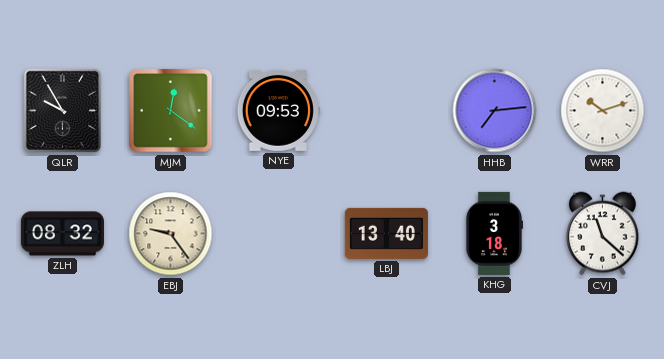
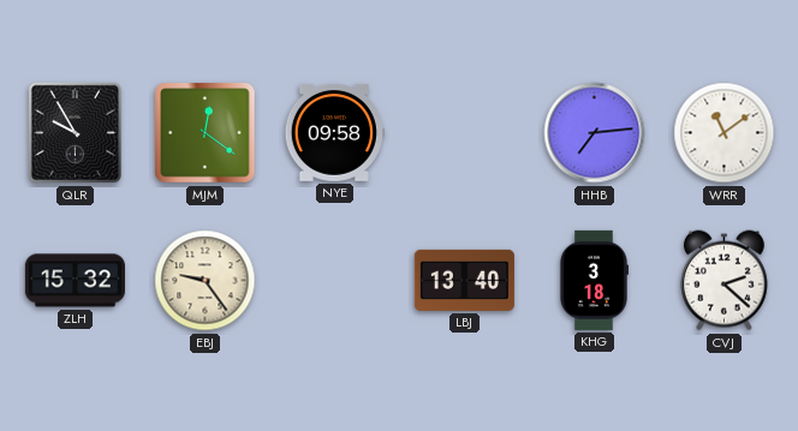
NYE: 09:53 -> 09:58
WRR: 10:12 -> 11:09
ZLH: 08:32 -> 15:32
CVJ: 11:22 -> 2:22
